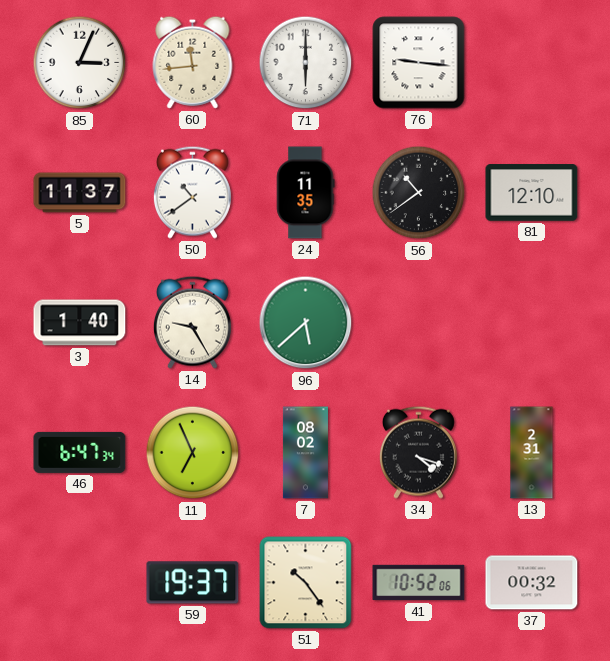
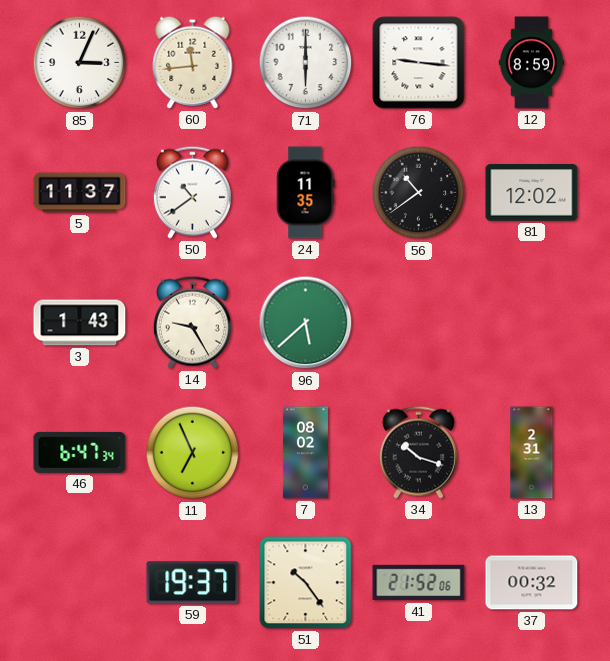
12: none -> 8:59
81: 12:10 -> 12:02
3: 1:40 -> 1:43
34: 4:18 -> 10:18
41: 10:52 -> 21:52
